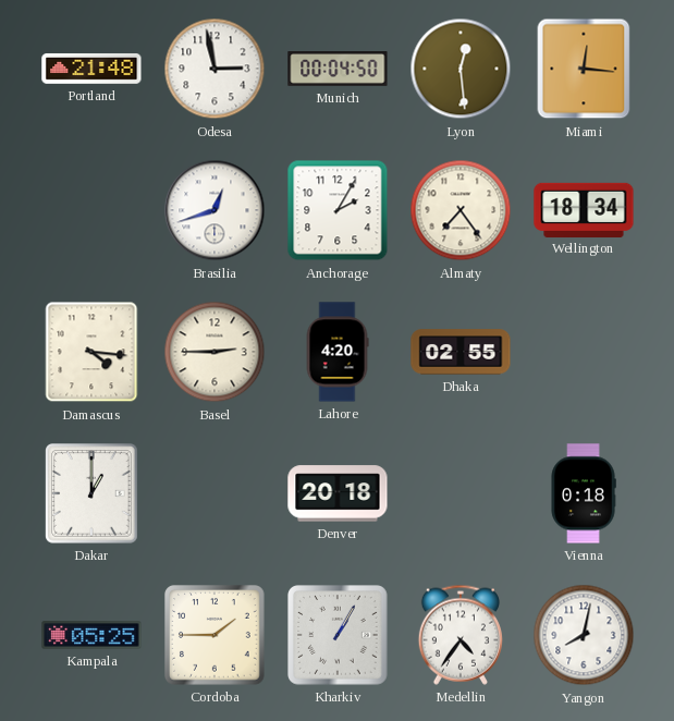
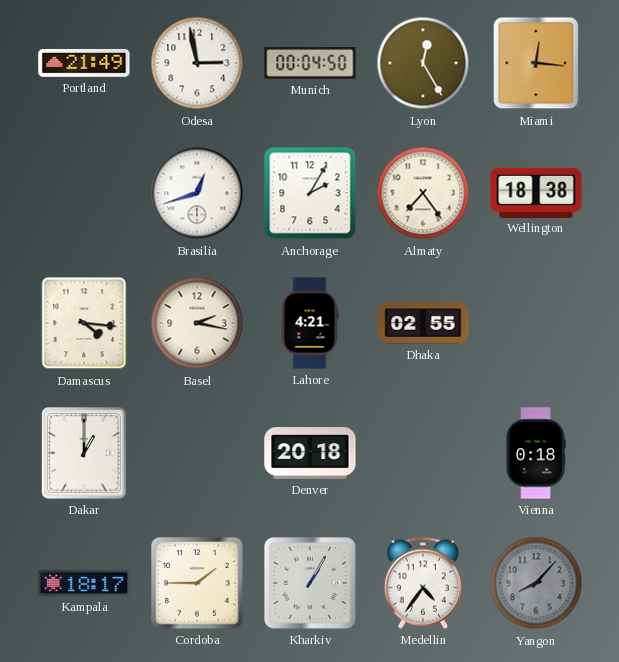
Portland: 21:48 -> 21:49
Lyon: 12:29 -> 12:25
Wellington: 18:34 -> 18:38
Basel: 2:45 -> 2:17
Lahore: 4:20 -> 4:21
Kampala: 05:25 -> 18:17
Yangon: 8:02 -> 8:07
Yangon dial: white -> grey
